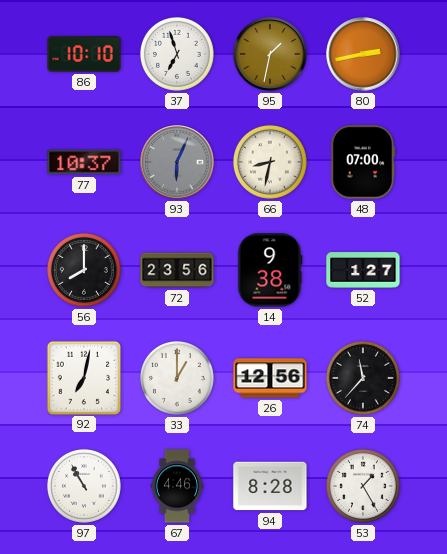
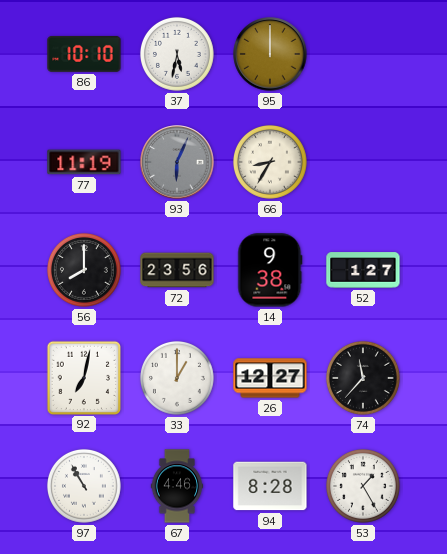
37: 6:57 -> 5:32
95: 1:32 -> 12:00
80: 2:43 -> none
77: 10:37 -> 11:19
66: 8:32 -> 8:35
48: 07:00 -> none
26: 12:56 -> 12:27
